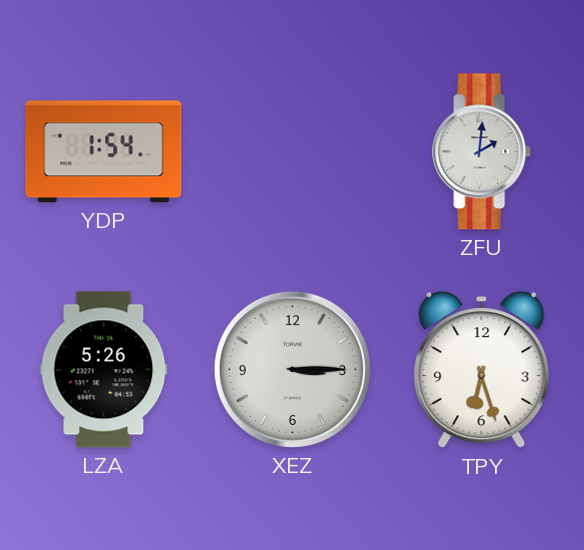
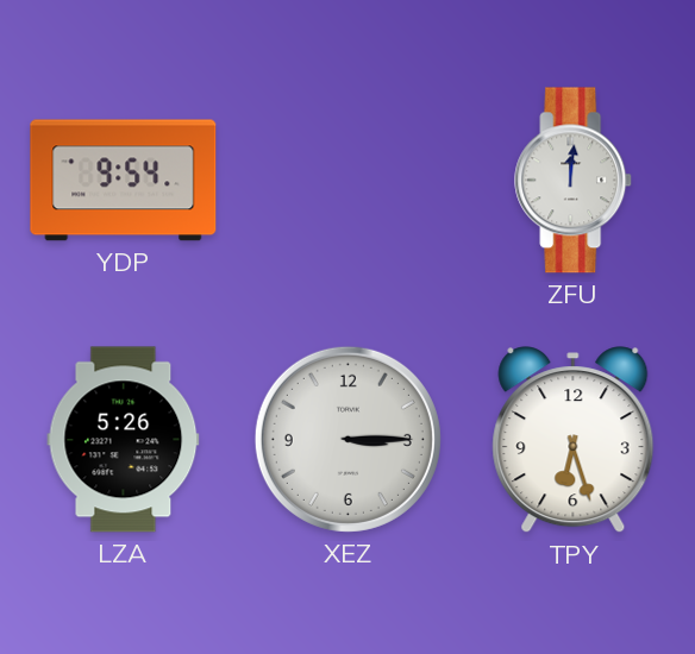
YDP: 1:54 -> 9:54
ZFU: 2:01 -> 12:01
